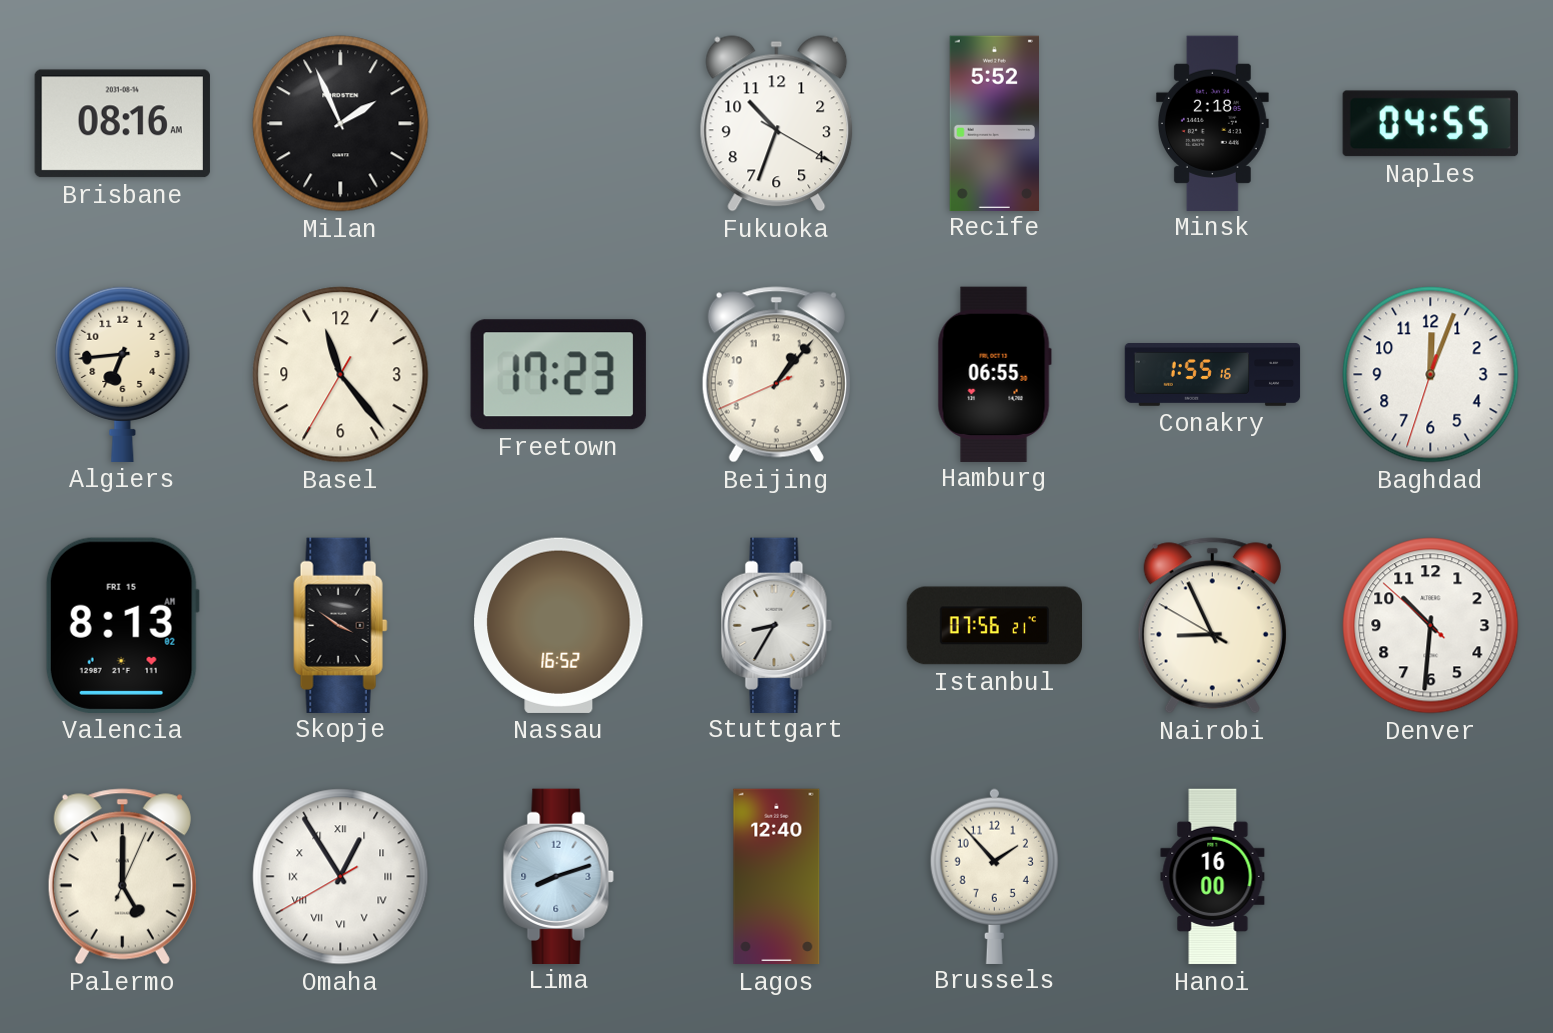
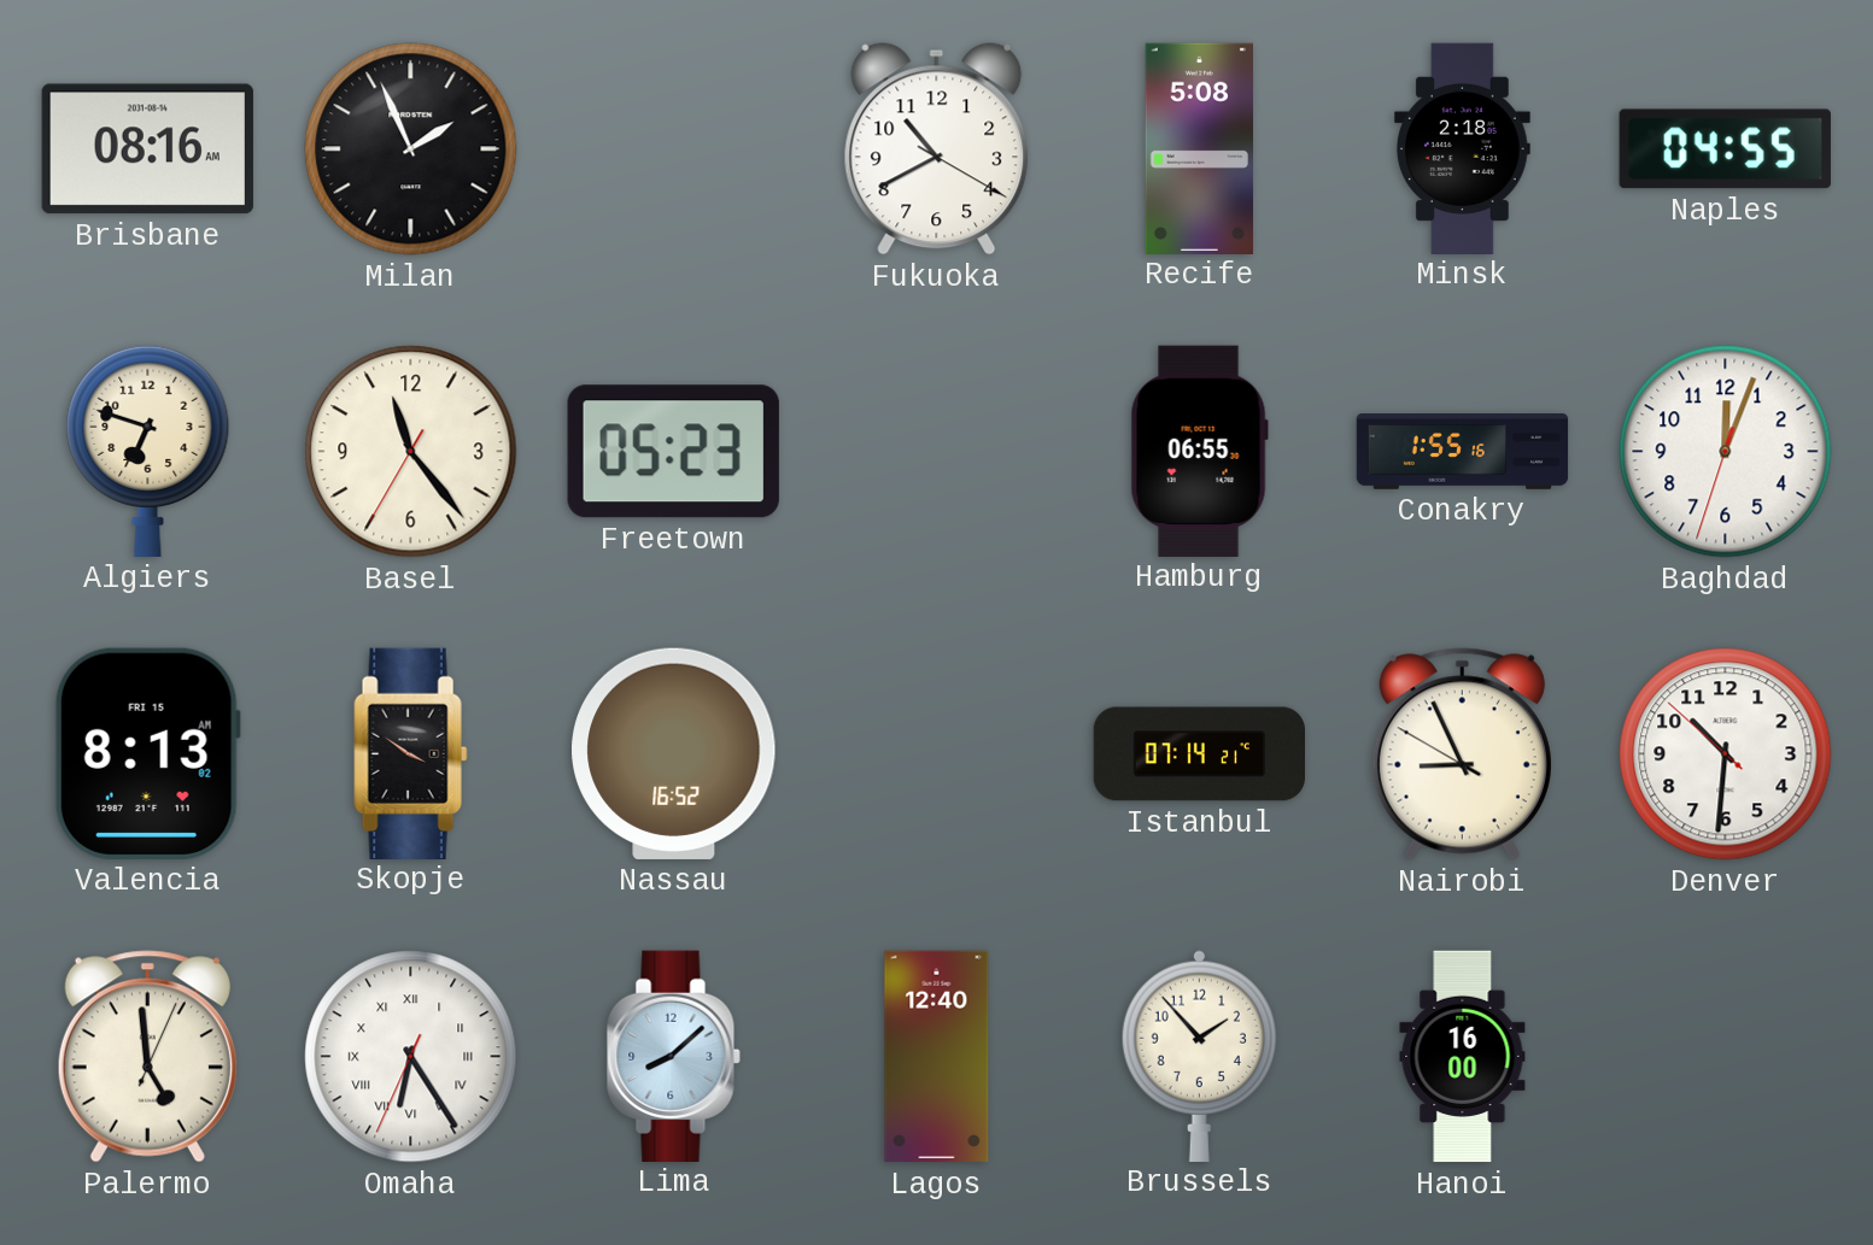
Fukuoka: 10:33 -> 10:40
Recife: 5:52 -> 5:08
Algiers: 6:44 -> 6:48
Freetown: 17:23 -> 05:23
Beijing: 1:06 -> none
Stuttgart: 8:35 -> none
Istanbul: 07:56 -> 07:14
Palermo: 5:00 -> 4:59
Omaha: 12:54 -> 6:24
Lima: 8:12 -> 8:08
